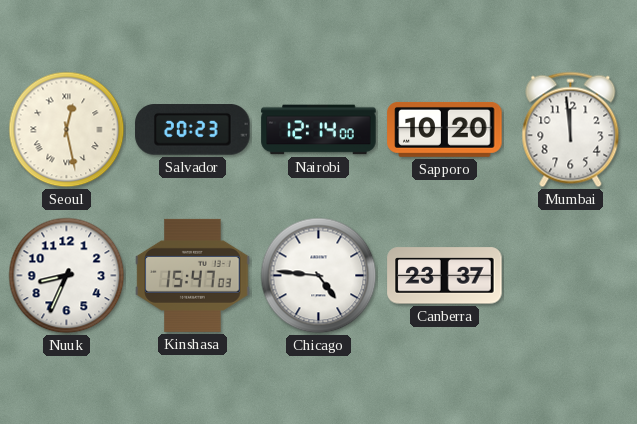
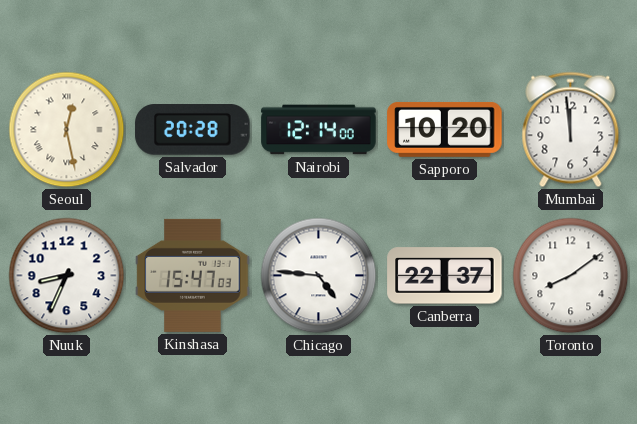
Salvador: 20:23 -> 20:28
Canberra: 23:37 -> 22:37
Toronto: none -> 8:09
